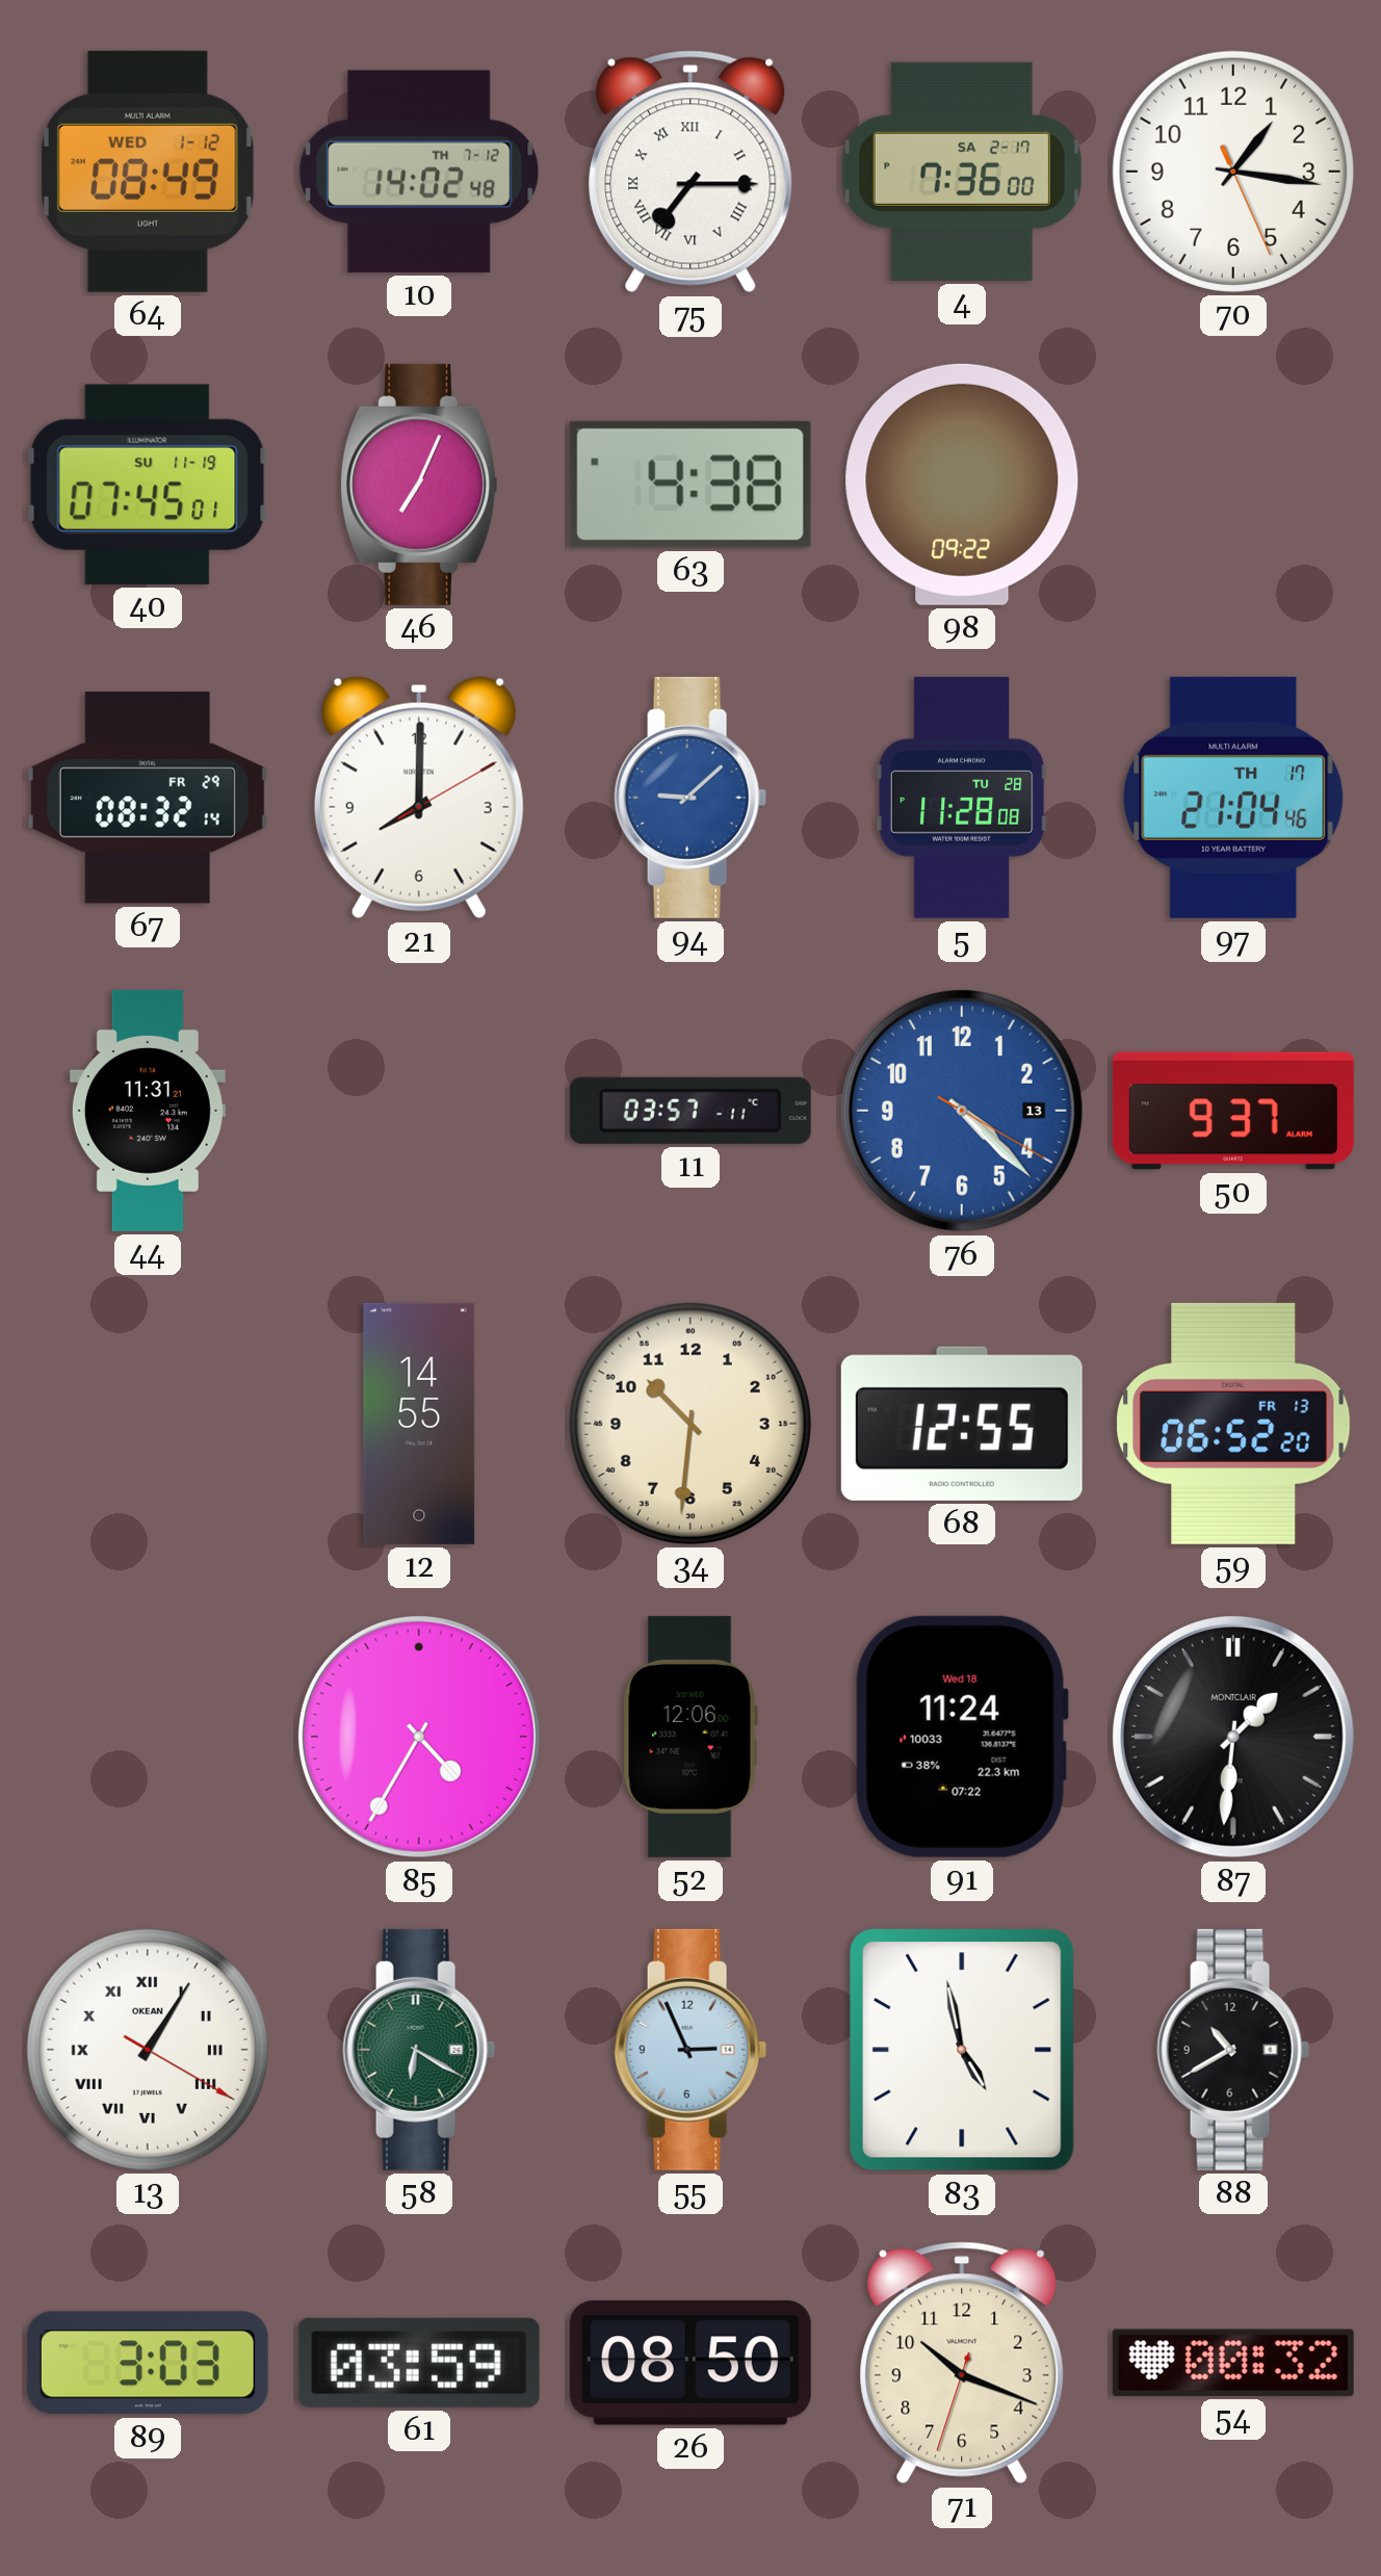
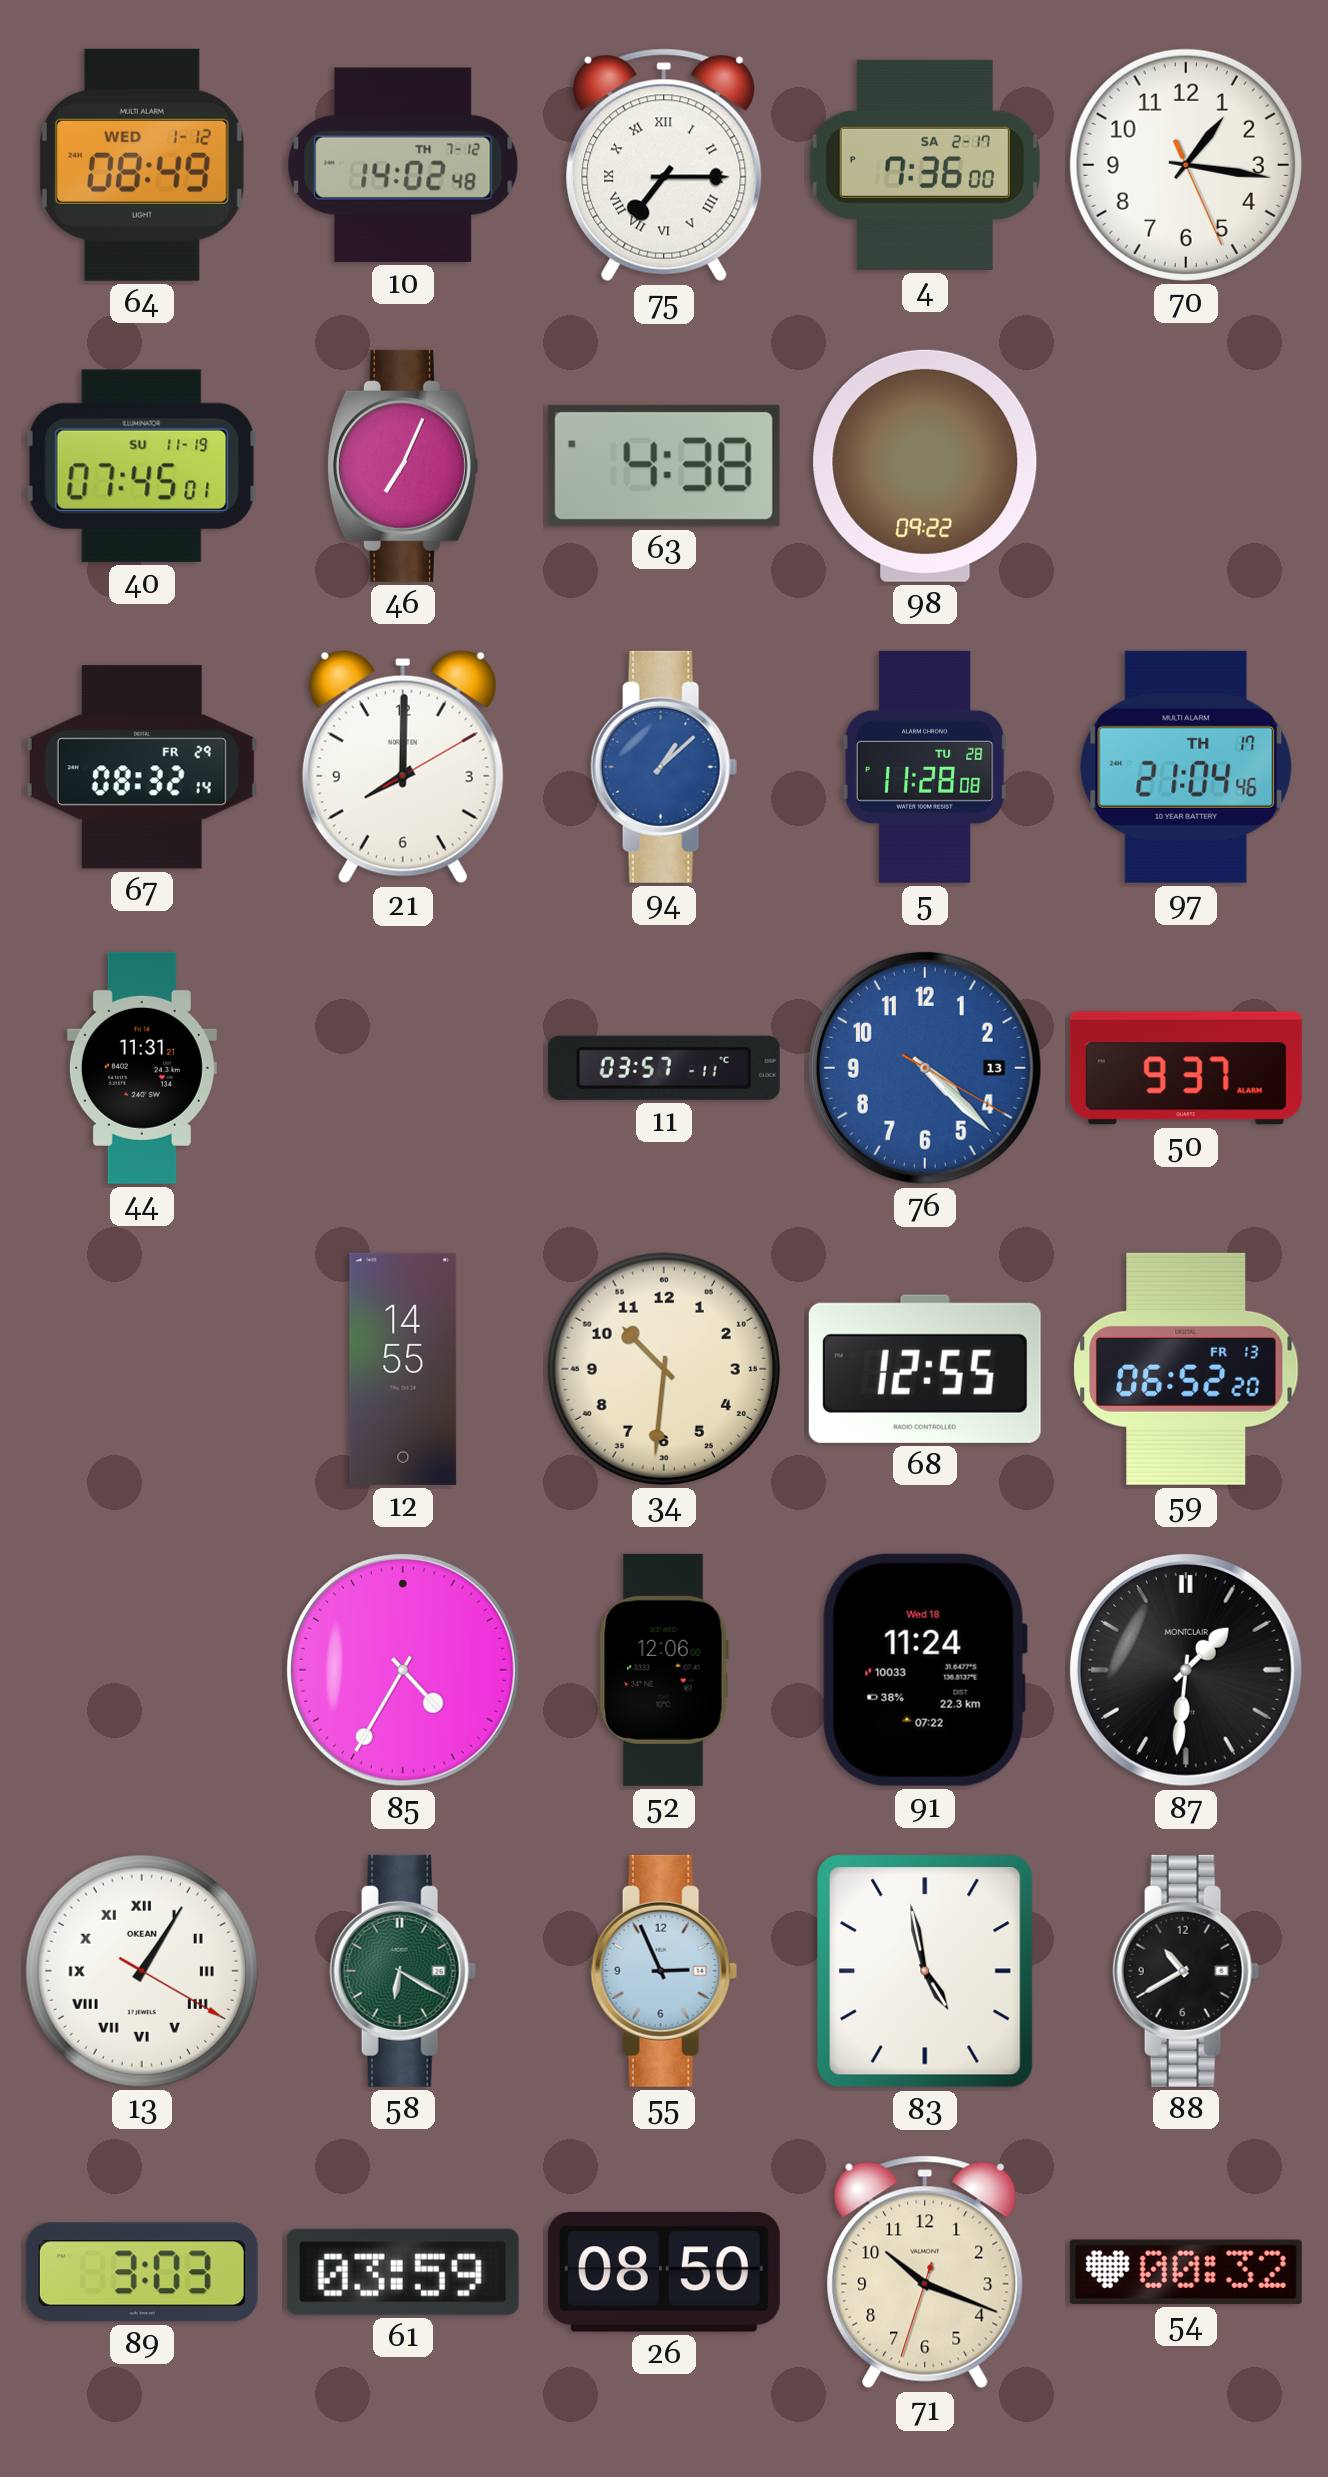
94: 9:08 -> 1:08
